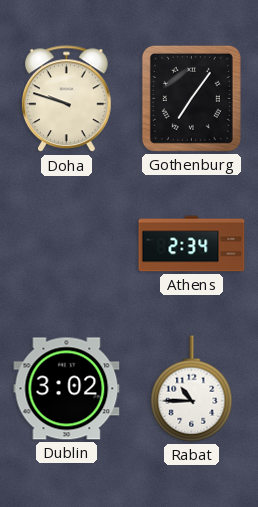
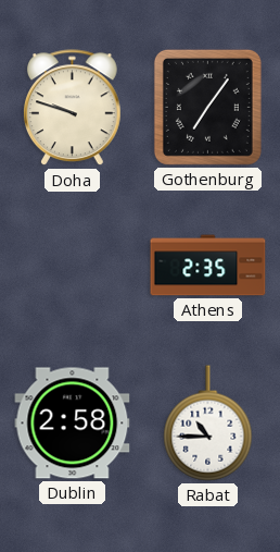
Athens: 2:34 -> 2:35
Dublin: 3:02 -> 2:58
